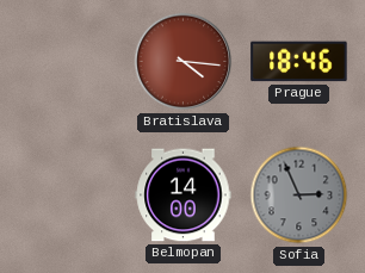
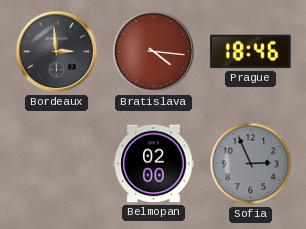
Bordeaux: none -> 2:59
Belmopan: 14:00 -> 02:00
